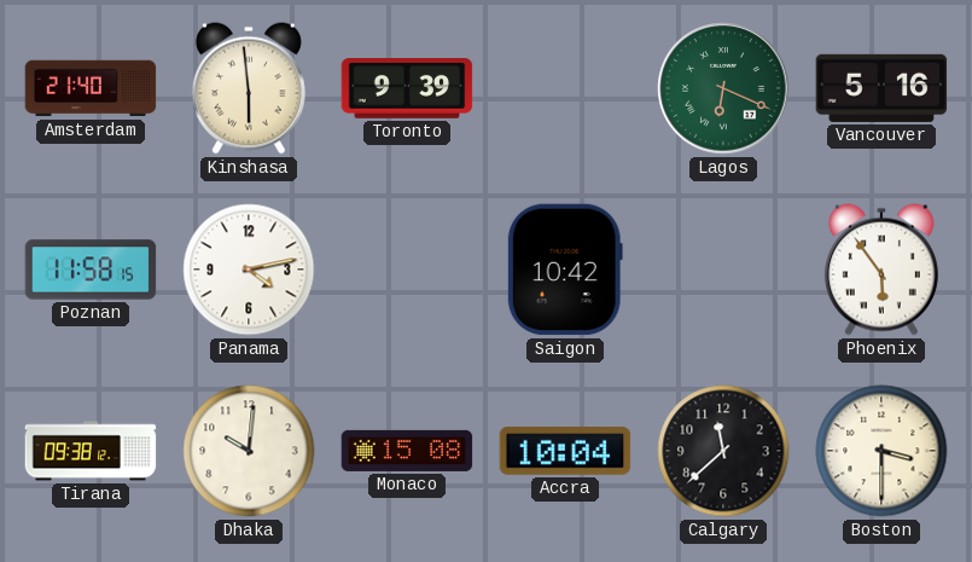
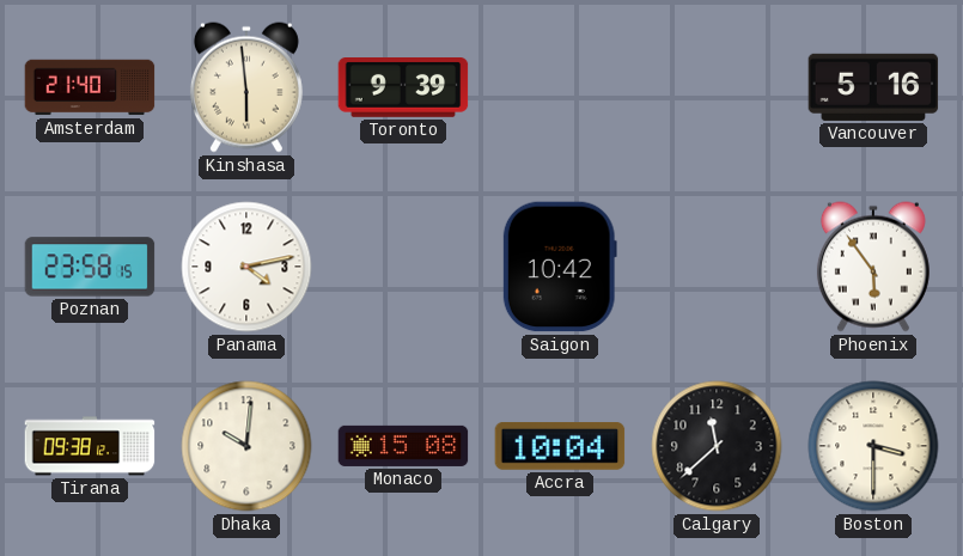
Lagos: 6:19 -> none
Poznan: 11:58 -> 23:58
